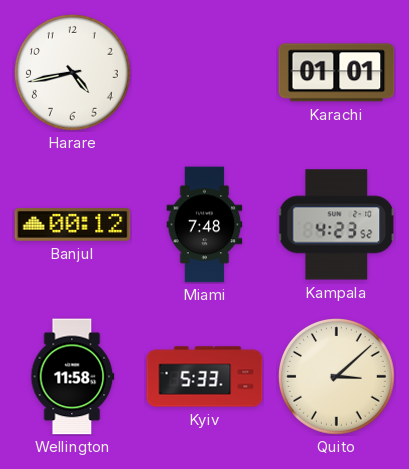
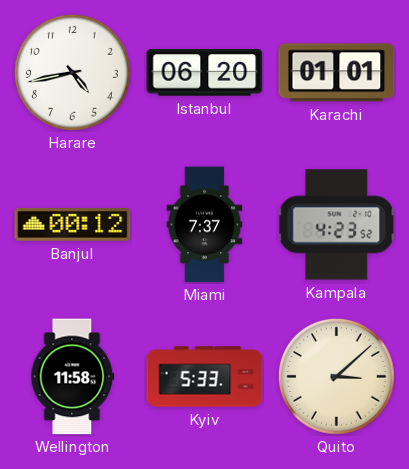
Istanbul: none -> 06:20
Miami: 7:48 -> 7:37
